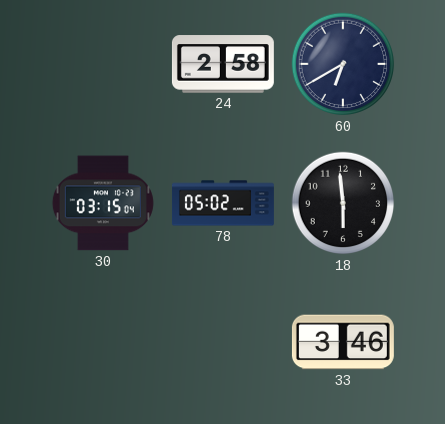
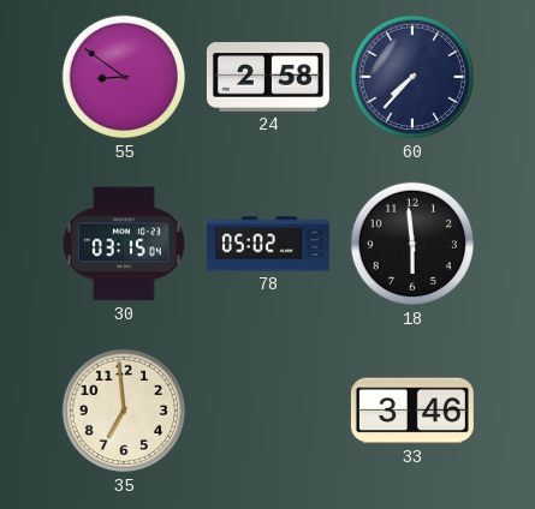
55: none -> 8:51
60: 6:40 -> 7:37
35: none -> 6:59
